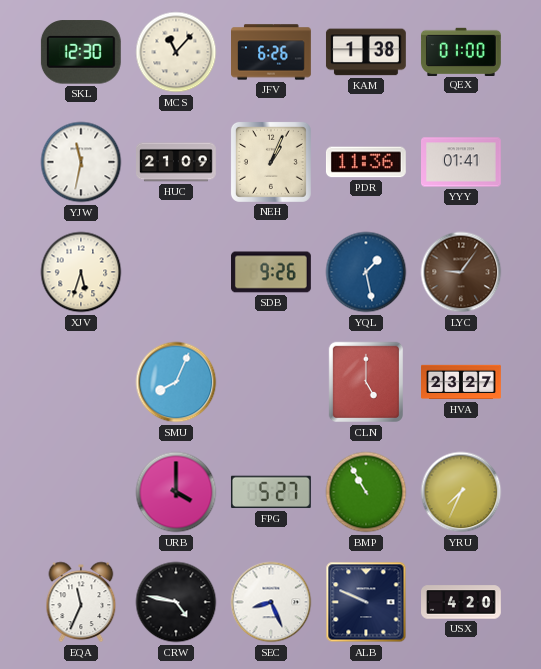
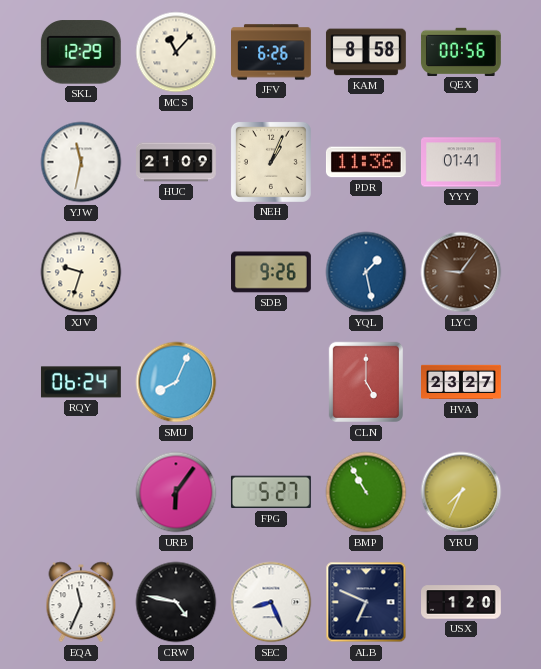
SKL: 12:30 -> 12:29
KAM: 1:38 -> 8:58
QEX: 01:00 -> 00:56
XJV: 5:33 -> 9:33
RQY: none -> 06:24
URB: 4:00 -> 6:06
ALB: 9:49 -> 6:49
USX: 4:20 -> 1:20
